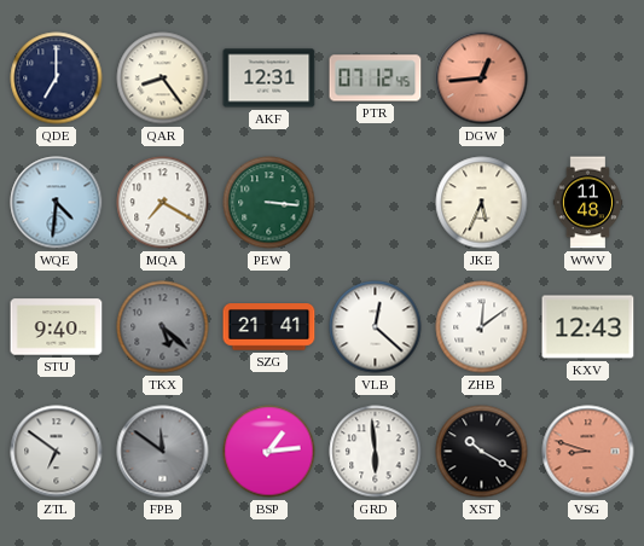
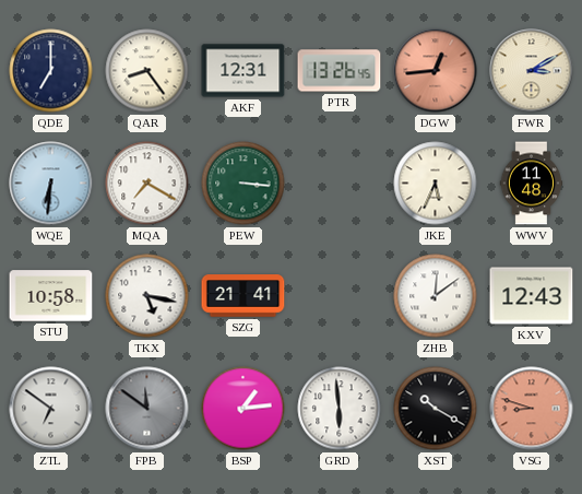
PTR: 07:12 -> 13:26
FWR: none -> 3:10
WQE: 4:31 -> 6:31
STU: 9:40 -> 10:58
TKX: 5:22 -> 5:17
TKX dial: grey -> white
VLB: 12:22 -> none
